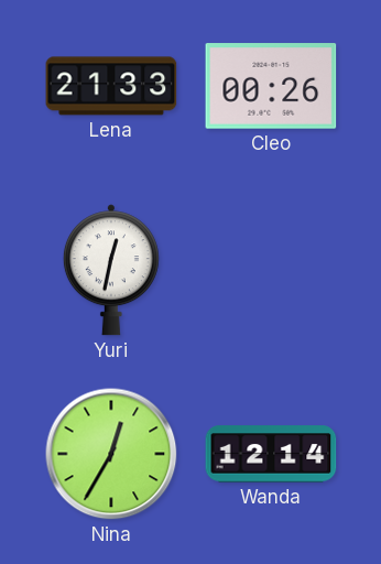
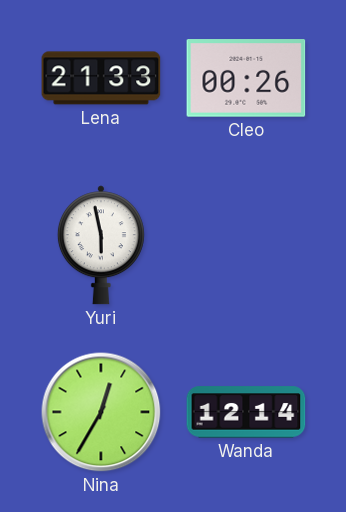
Yuri: 12:32 -> 5:58
